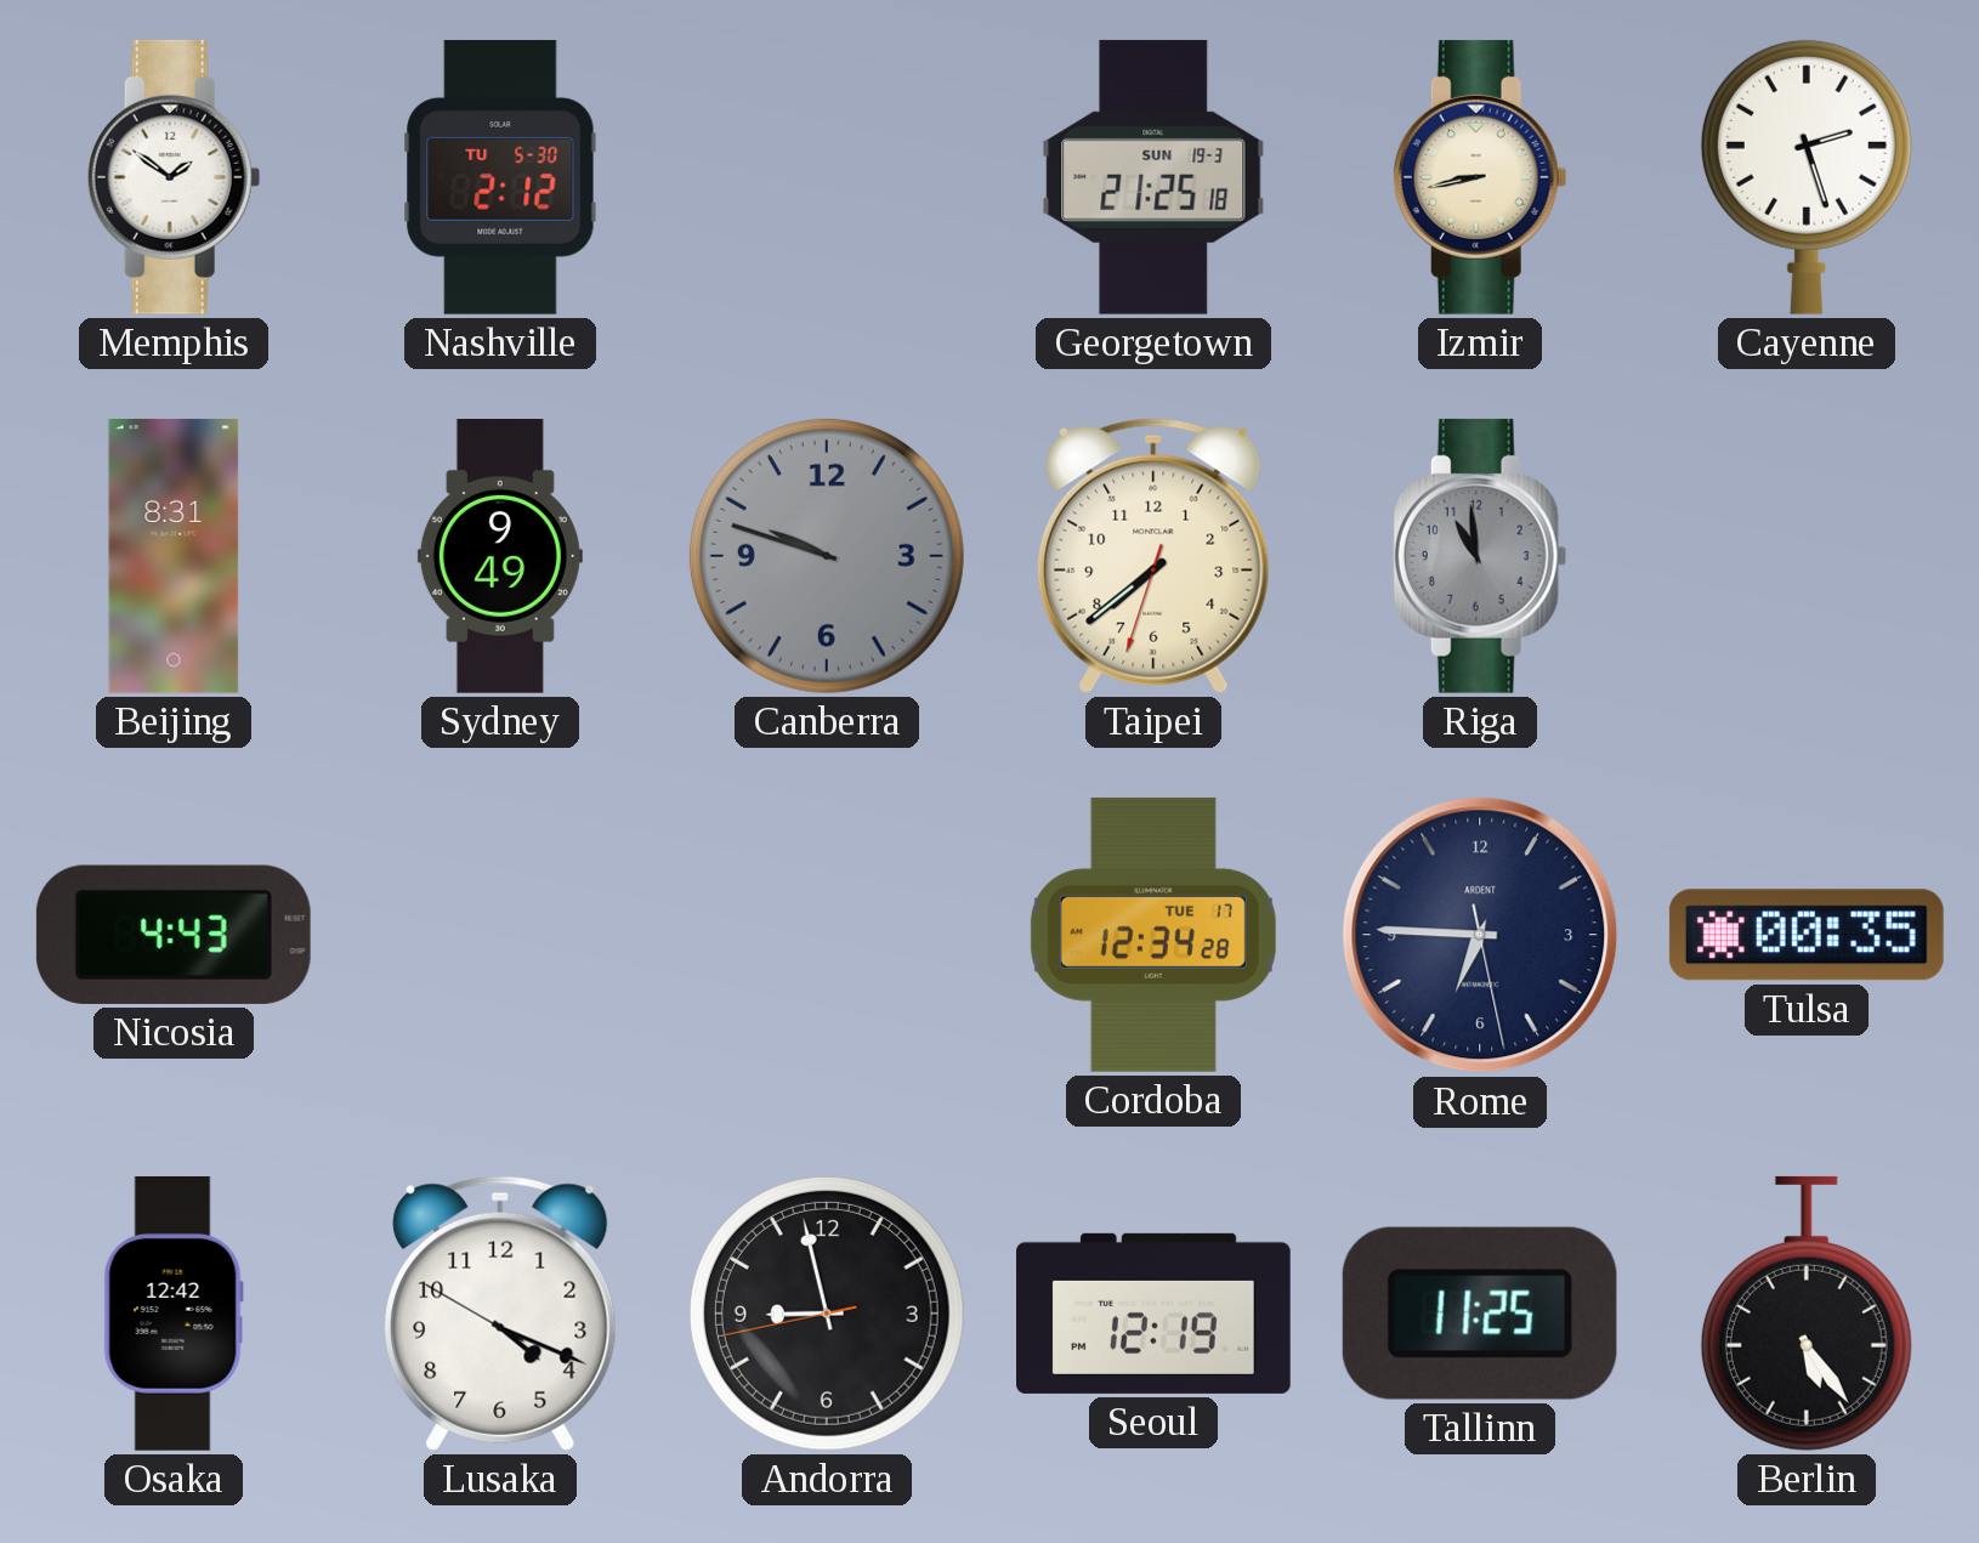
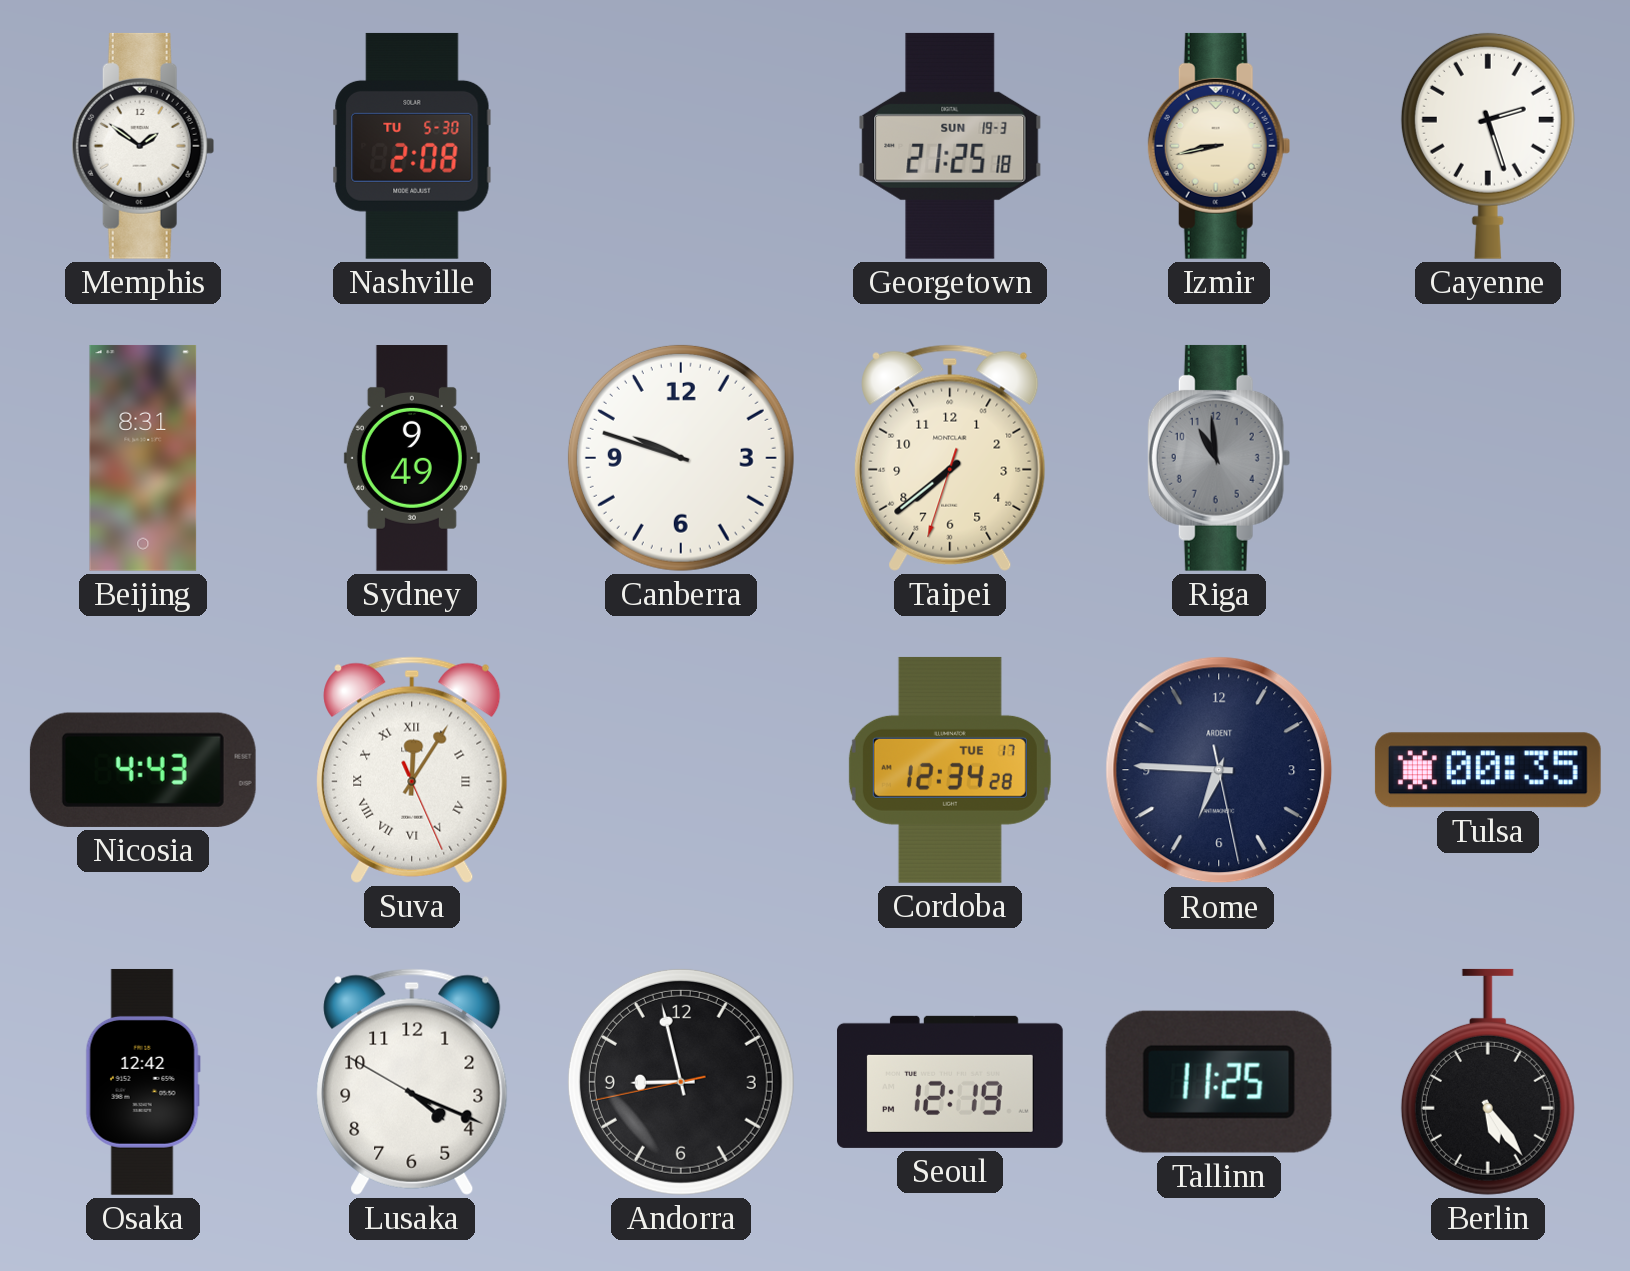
Nashville: 2:12 -> 2:08
Canberra dial: grey -> white
Suva: none -> 12:05
